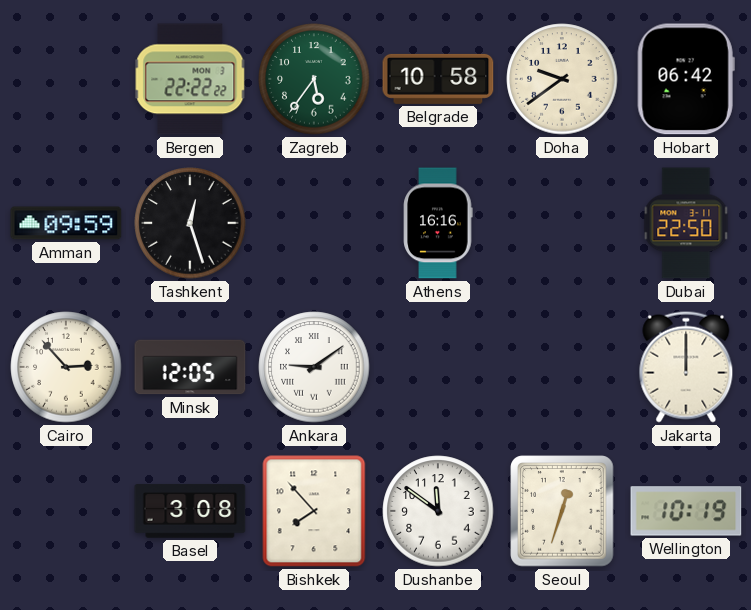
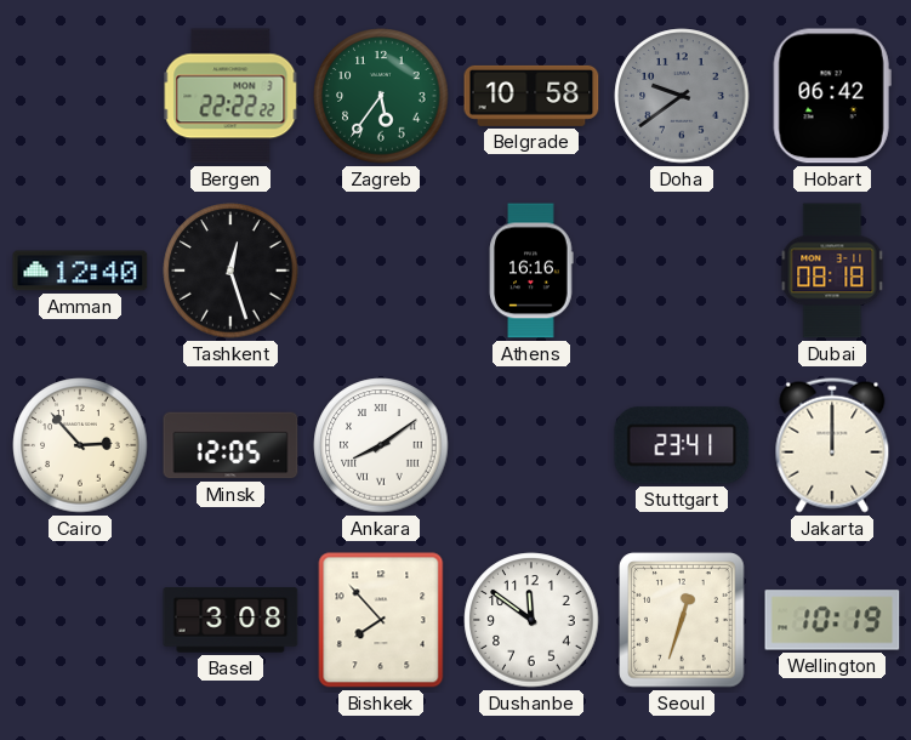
Doha dial: cream -> grey
Amman: 09:59 -> 12:40
Dubai: 22:50 -> 08:18
Ankara: 9:09 -> 8:09
Stuttgart: none -> 23:41
